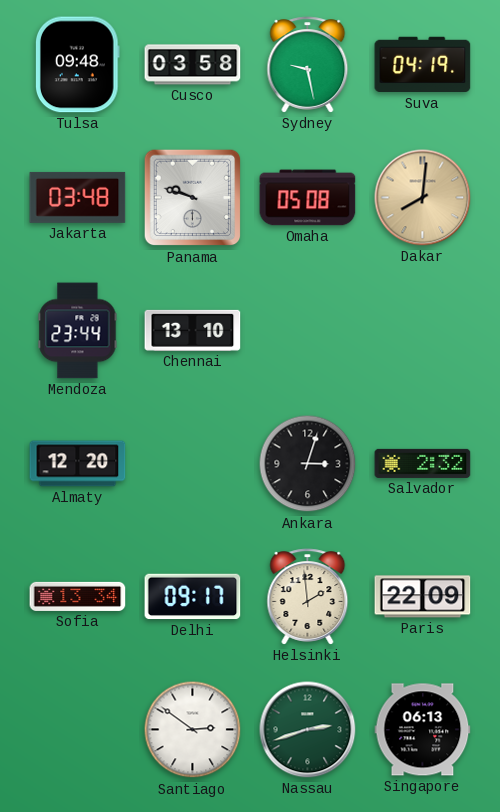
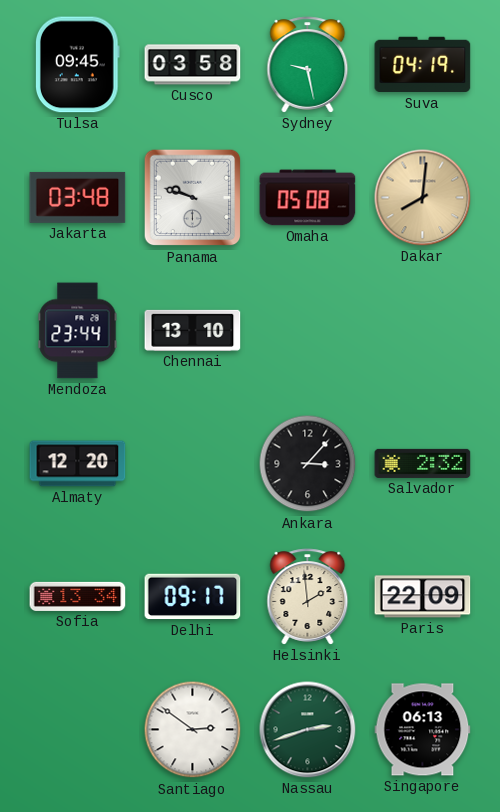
Tulsa: 09:48 -> 09:45
Ankara: 3:03 -> 3:07
